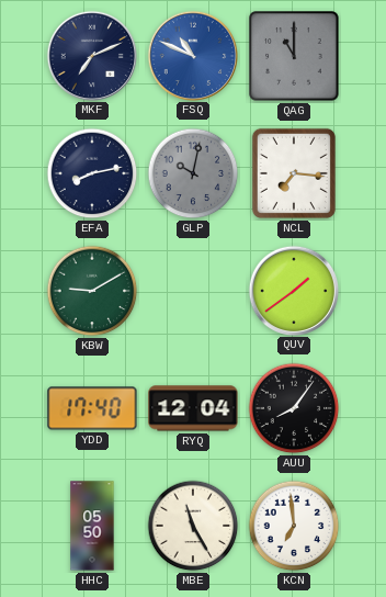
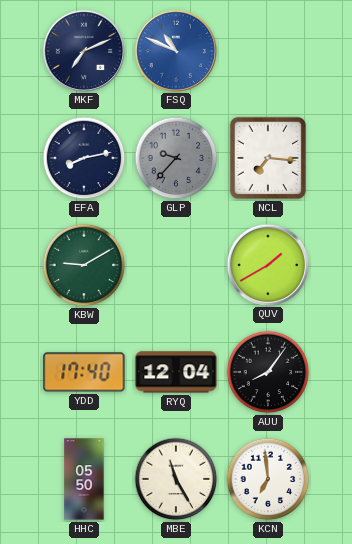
QAG: 11:00 -> none
GLP: 10:02 -> 9:37
QUV: 1:39 -> 1:40
